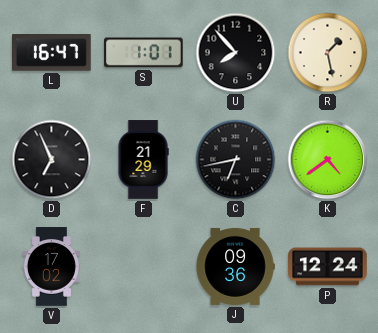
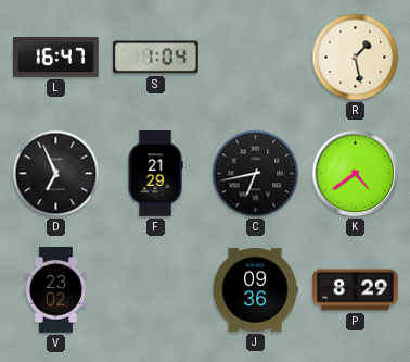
S: 1:01 -> 1:04
U: 7:53 -> none
V: 17:02 -> 23:02
P: 12:24 -> 8:29
